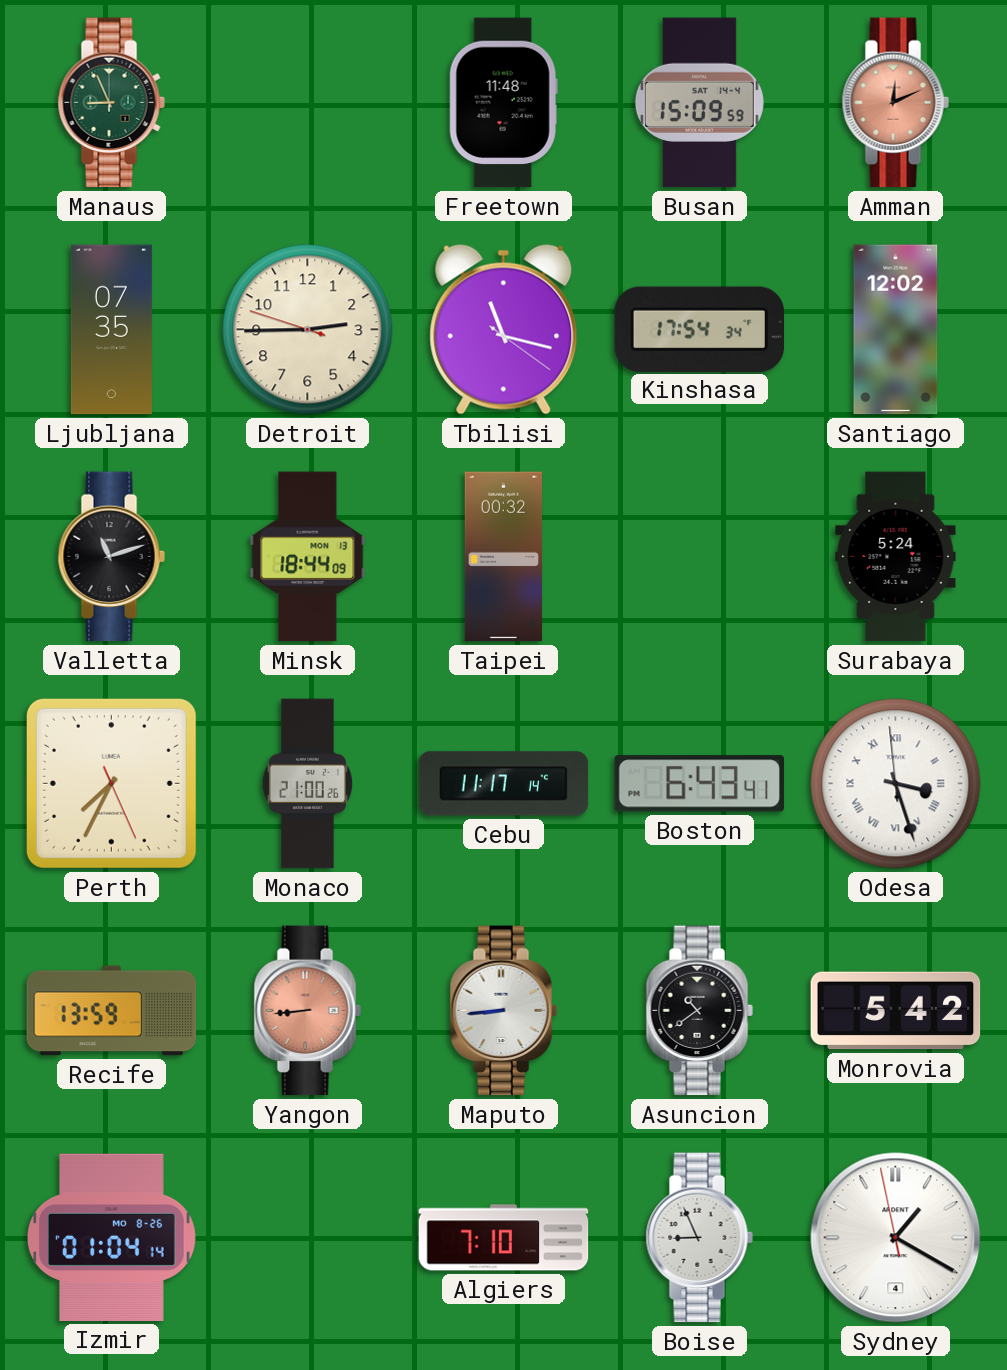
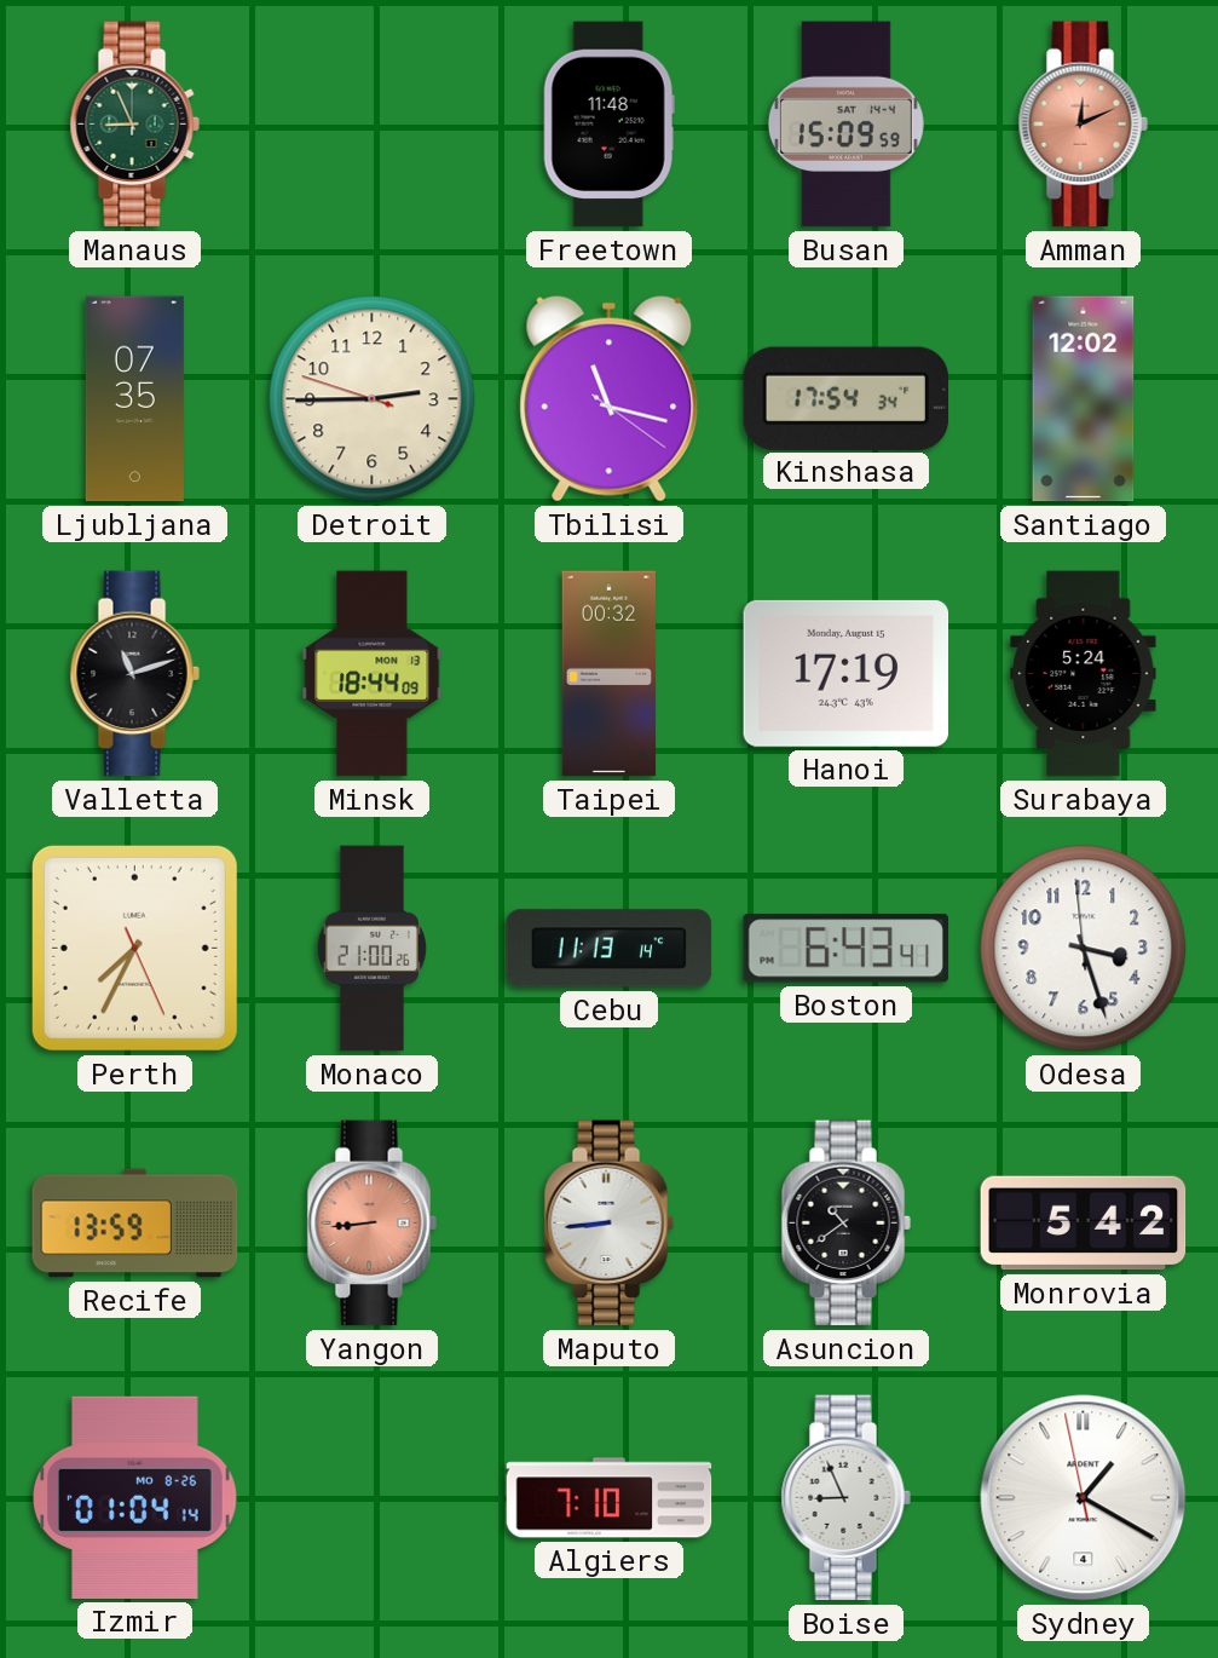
Hanoi: none -> 17:19
Cebu: 11:17 -> 11:13
Odesa numerals: Roman -> Arabic
